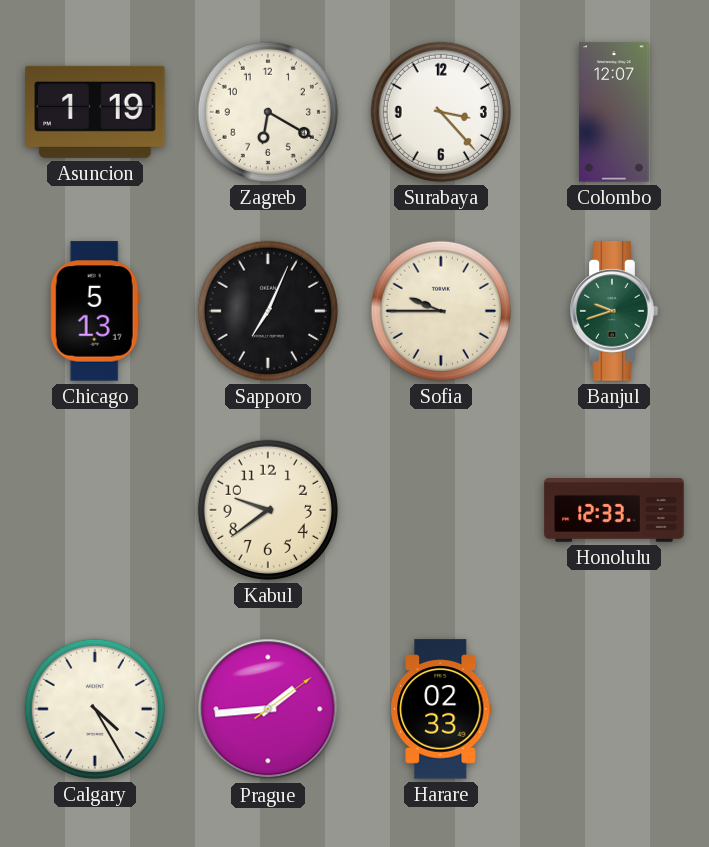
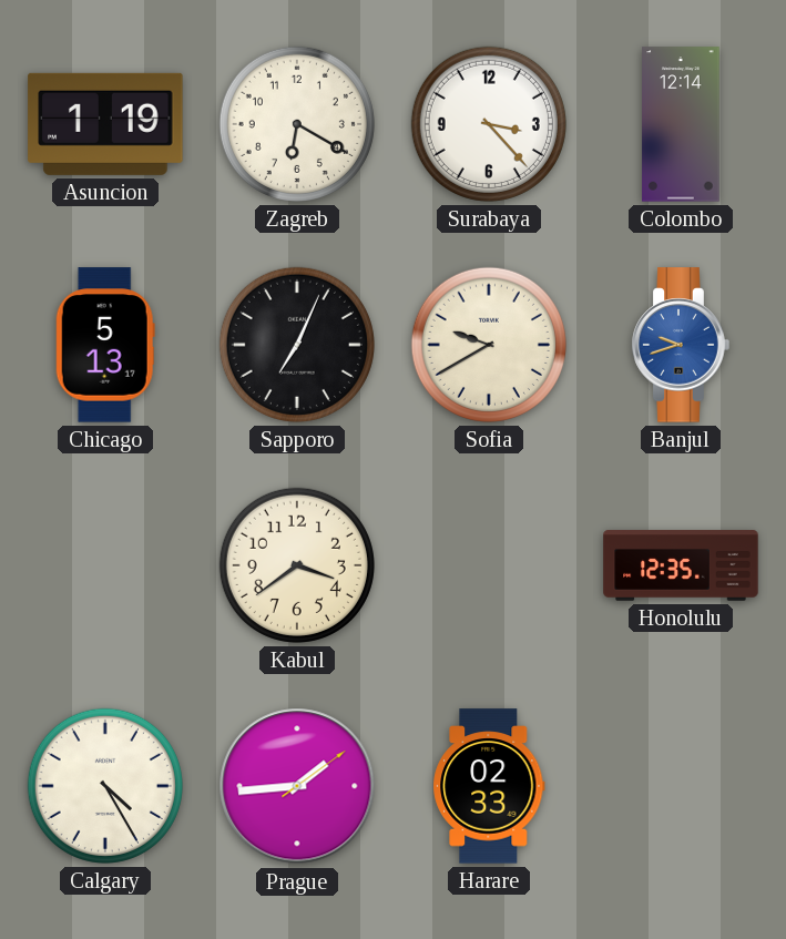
Colombo: 12:07 -> 12:14
Sofia: 9:45 -> 9:40
Banjul dial: green -> blue
Kabul: 9:39 -> 3:39
Honolulu: 12:33 -> 12:35
